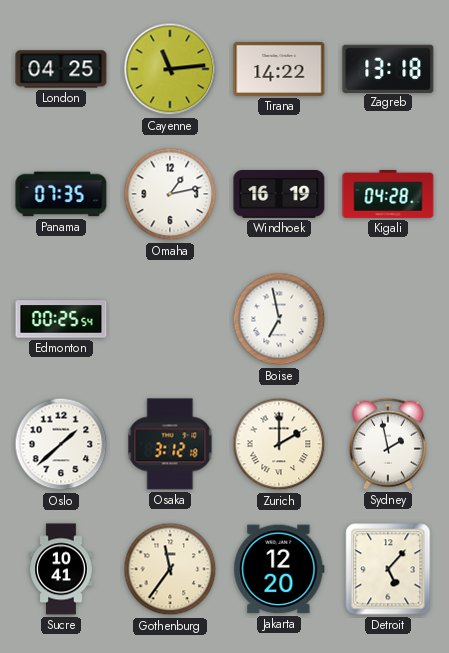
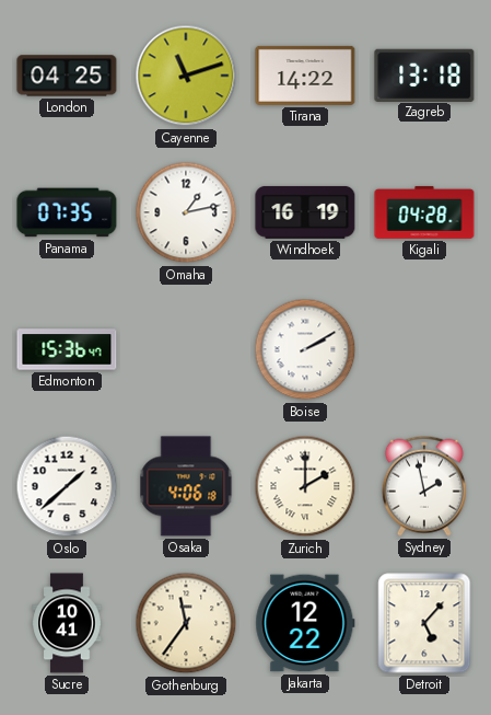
Cayenne: 11:14 -> 11:12
Edmonton: 00:25 -> 15:36
Boise: 6:58 -> 2:10
Osaka: 3:12 -> 4:06
Jakarta: 12:20 -> 12:22
